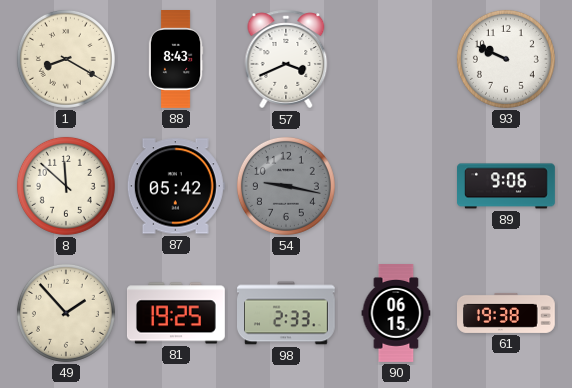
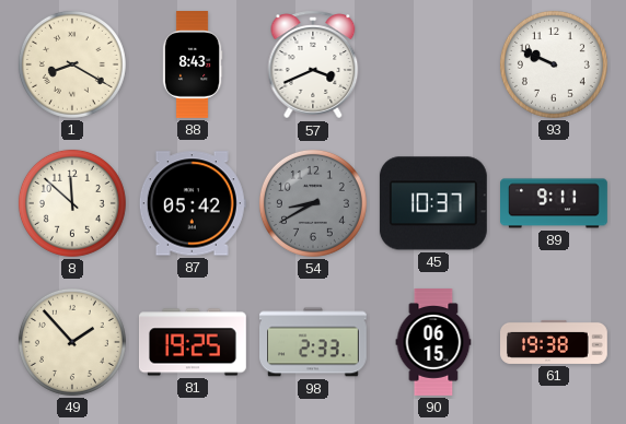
54: 9:17 -> 8:40
45: none -> 10:37
89: 9:06 -> 9:11
